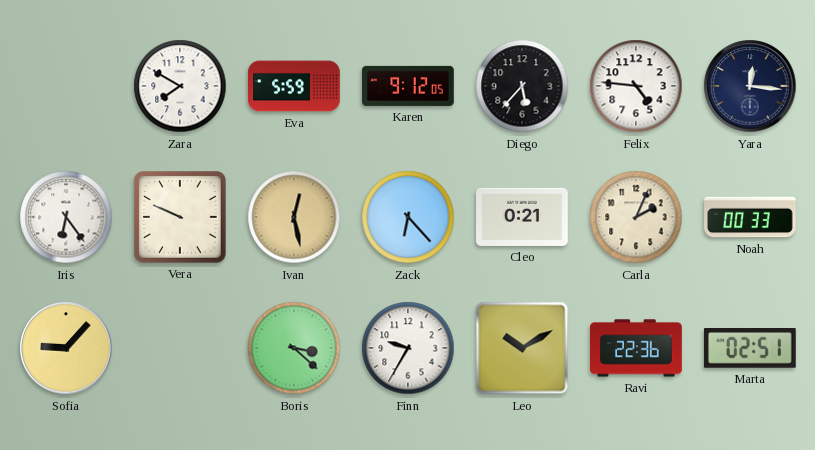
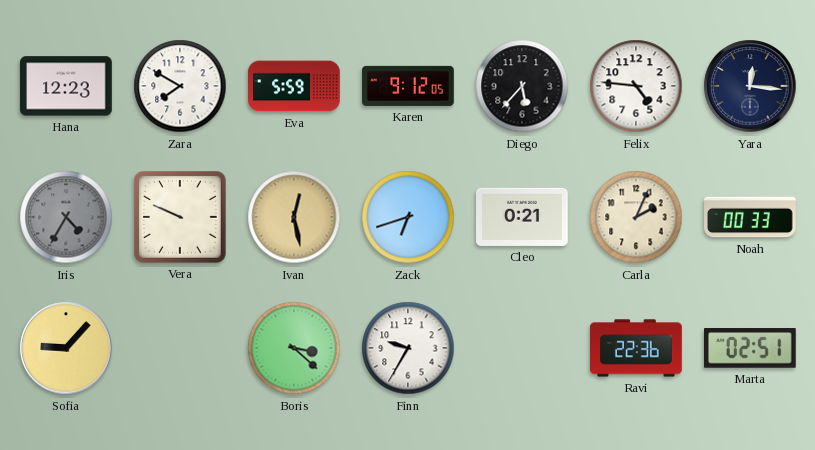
Hana: none -> 12:23
Iris: 6:24 -> 4:35
Iris dial: white -> grey
Zack: 6:23 -> 6:42
Leo: 10:10 -> none
